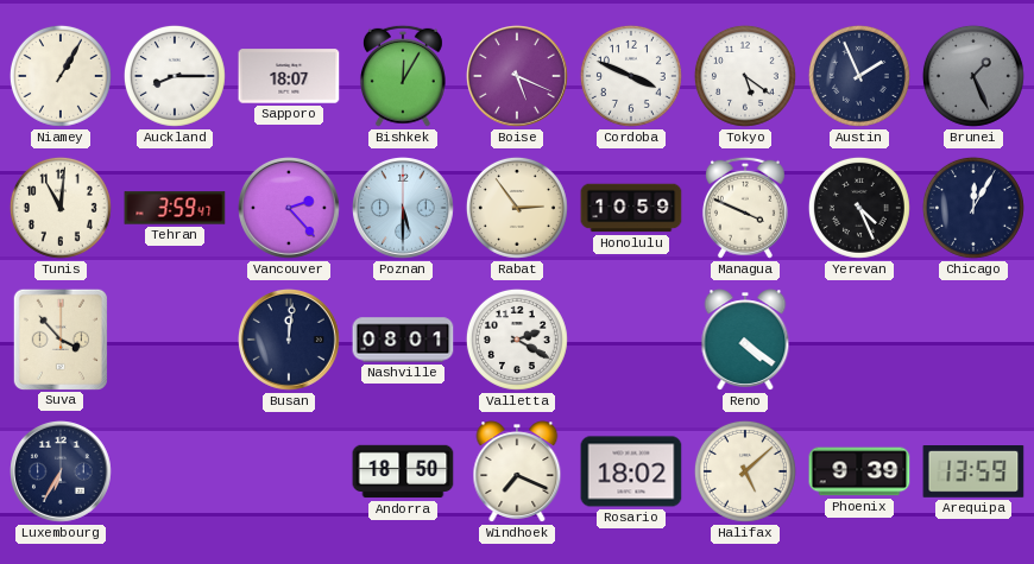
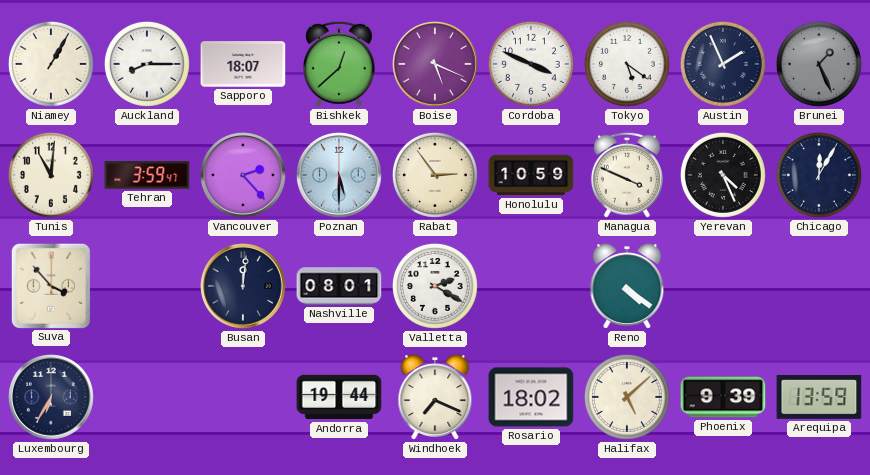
Bishkek: 12:05 -> 12:38
Andorra: 18:50 -> 19:44
